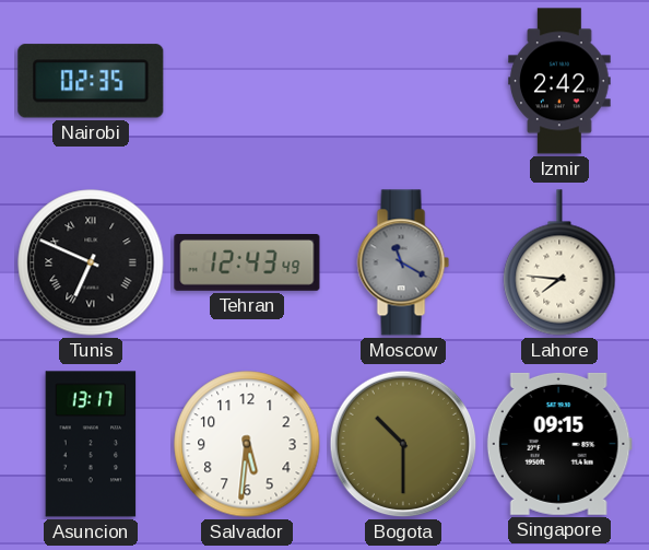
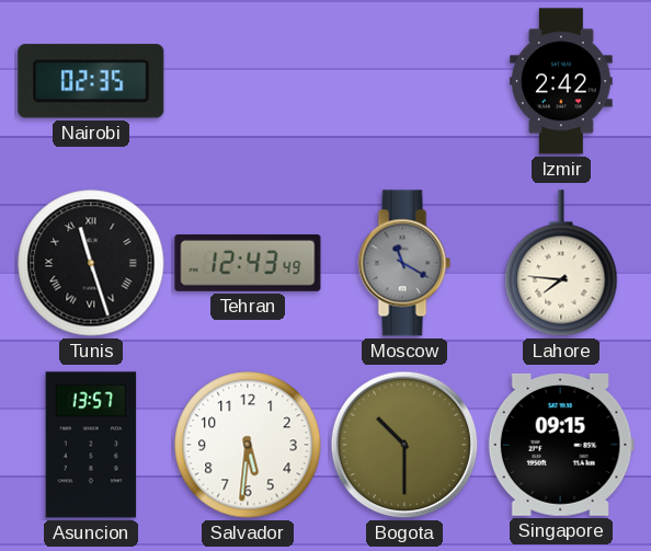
Tunis: 6:49 -> 11:27
Asuncion: 13:17 -> 13:57
